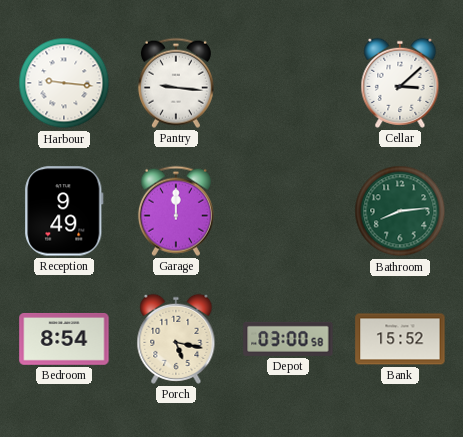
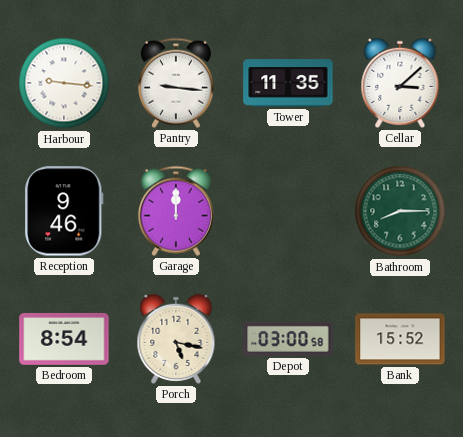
Tower: none -> 11:35
Reception: 9:49 -> 9:46
Bathroom: 8:14 -> 8:15
